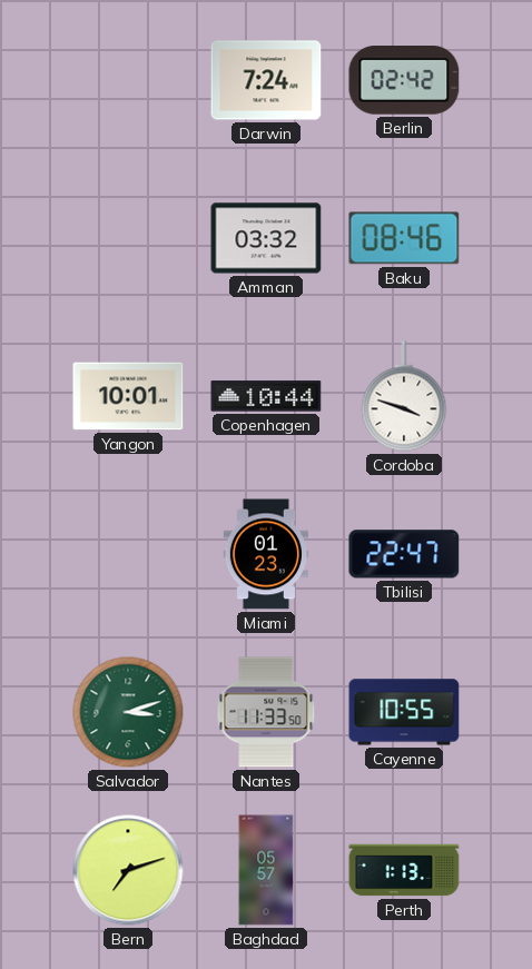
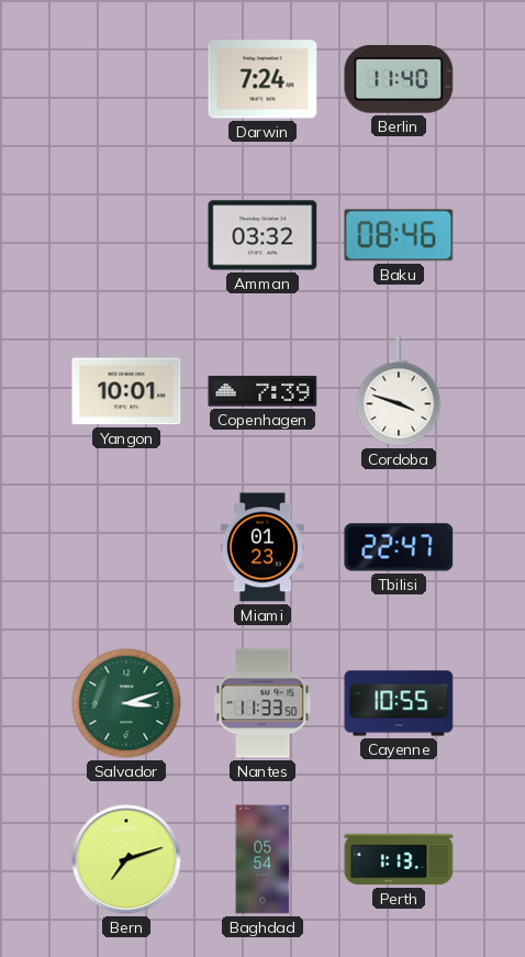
Berlin: 02:42 -> 11:40
Copenhagen: 10:44 -> 7:39
Baghdad: 05:57 -> 05:54
